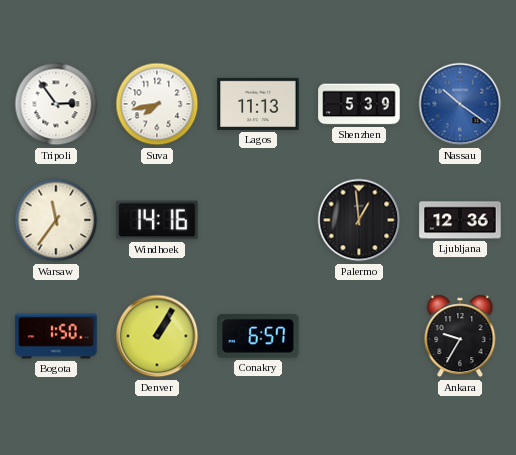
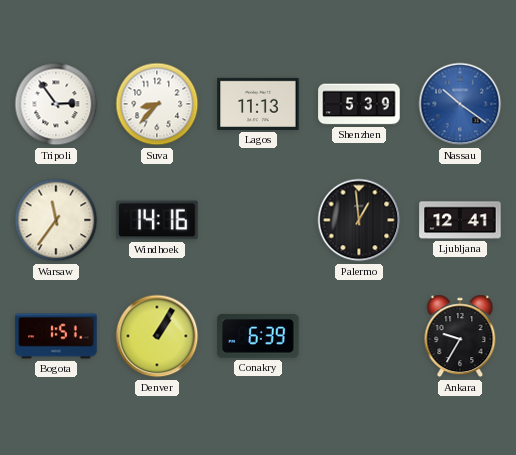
Suva: 7:43 -> 8:37
Ljubljana: 12:36 -> 12:41
Bogota: 1:50 -> 1:51
Conakry: 6:57 -> 6:39
